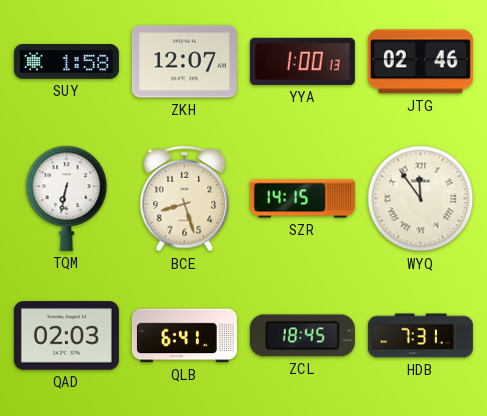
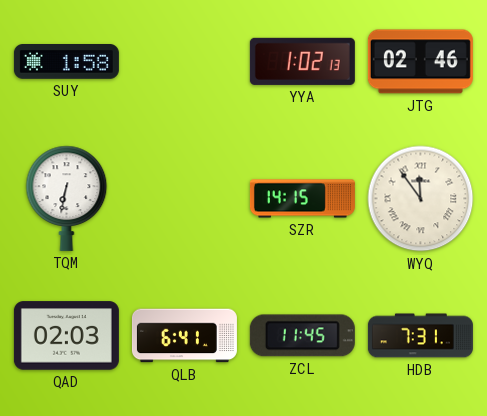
ZKH: 12:07 -> none
YYA: 1:00 -> 1:02
BCE: 8:27 -> none
ZCL: 18:45 -> 11:45
